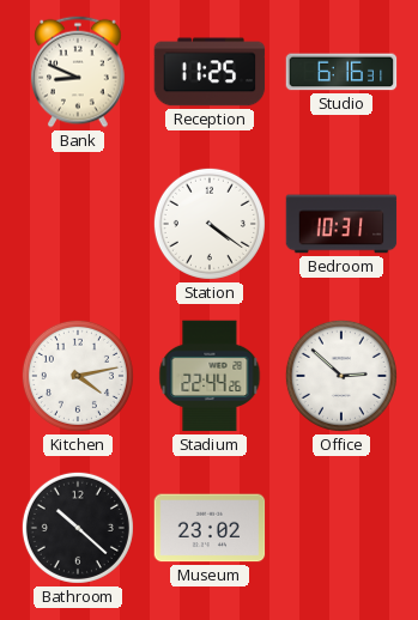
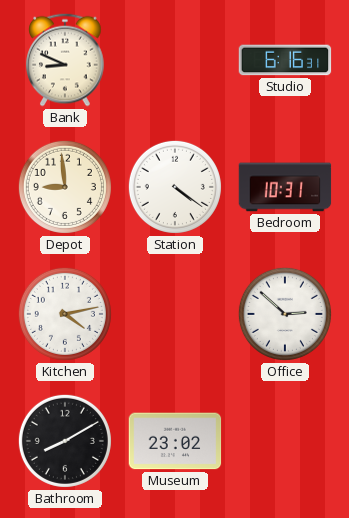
Reception: 11:25 -> none
Depot: none -> 8:59
Stadium: 22:44 -> none
Bathroom: 10:22 -> 8:10
